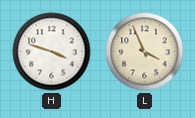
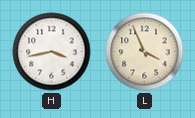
H: 3:48 -> 3:43
